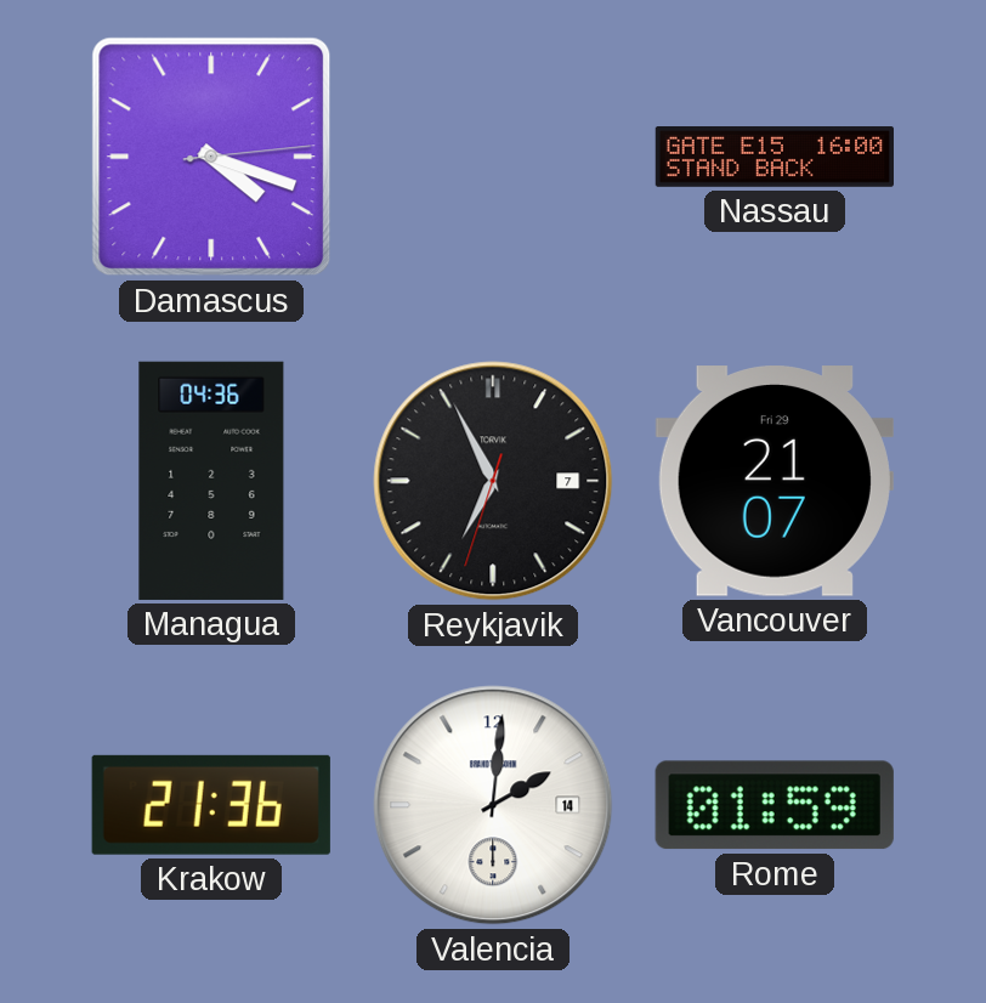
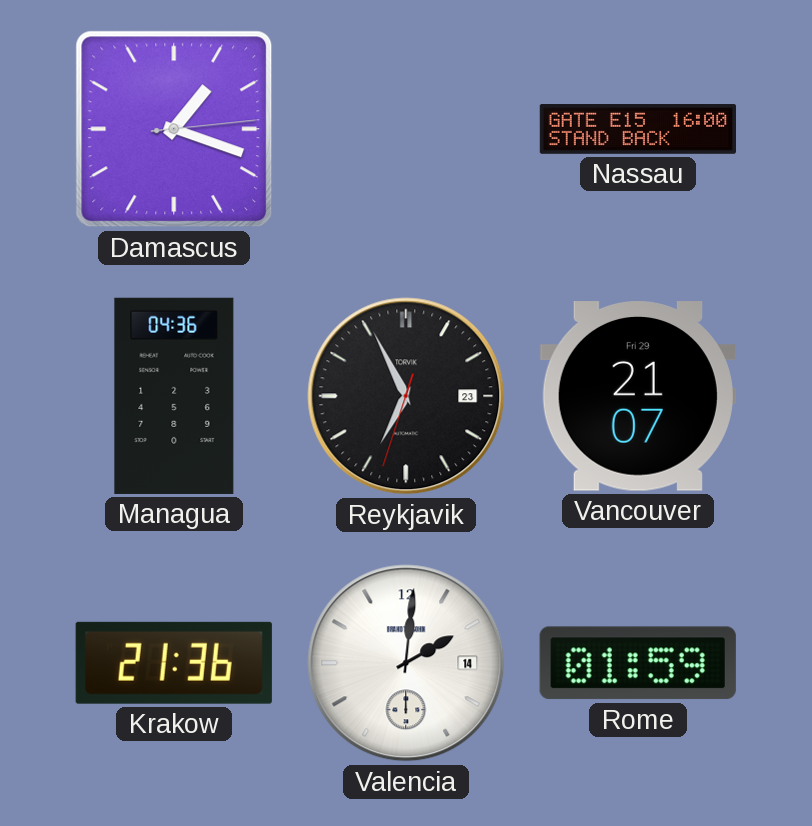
Damascus: 4:18 -> 1:18
Reykjavik date: 7 -> 23
